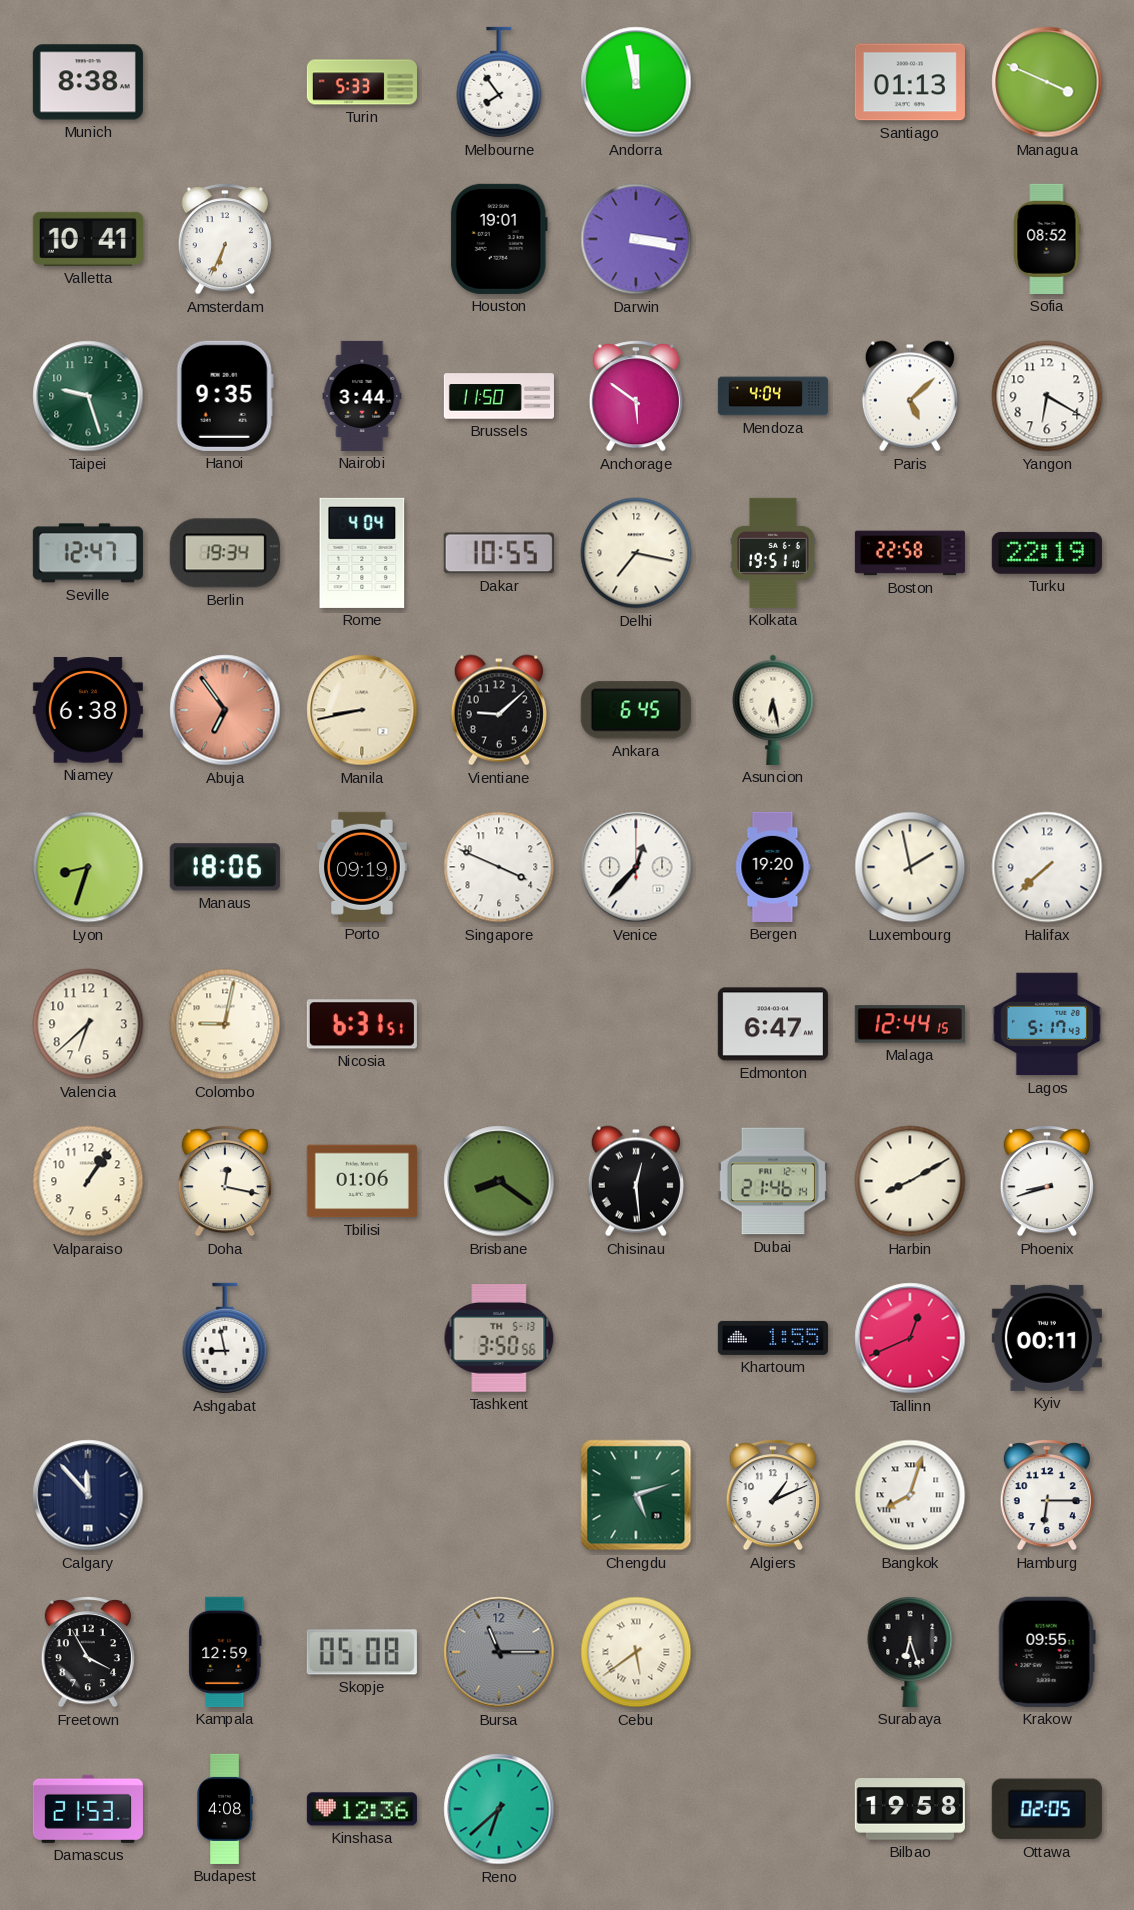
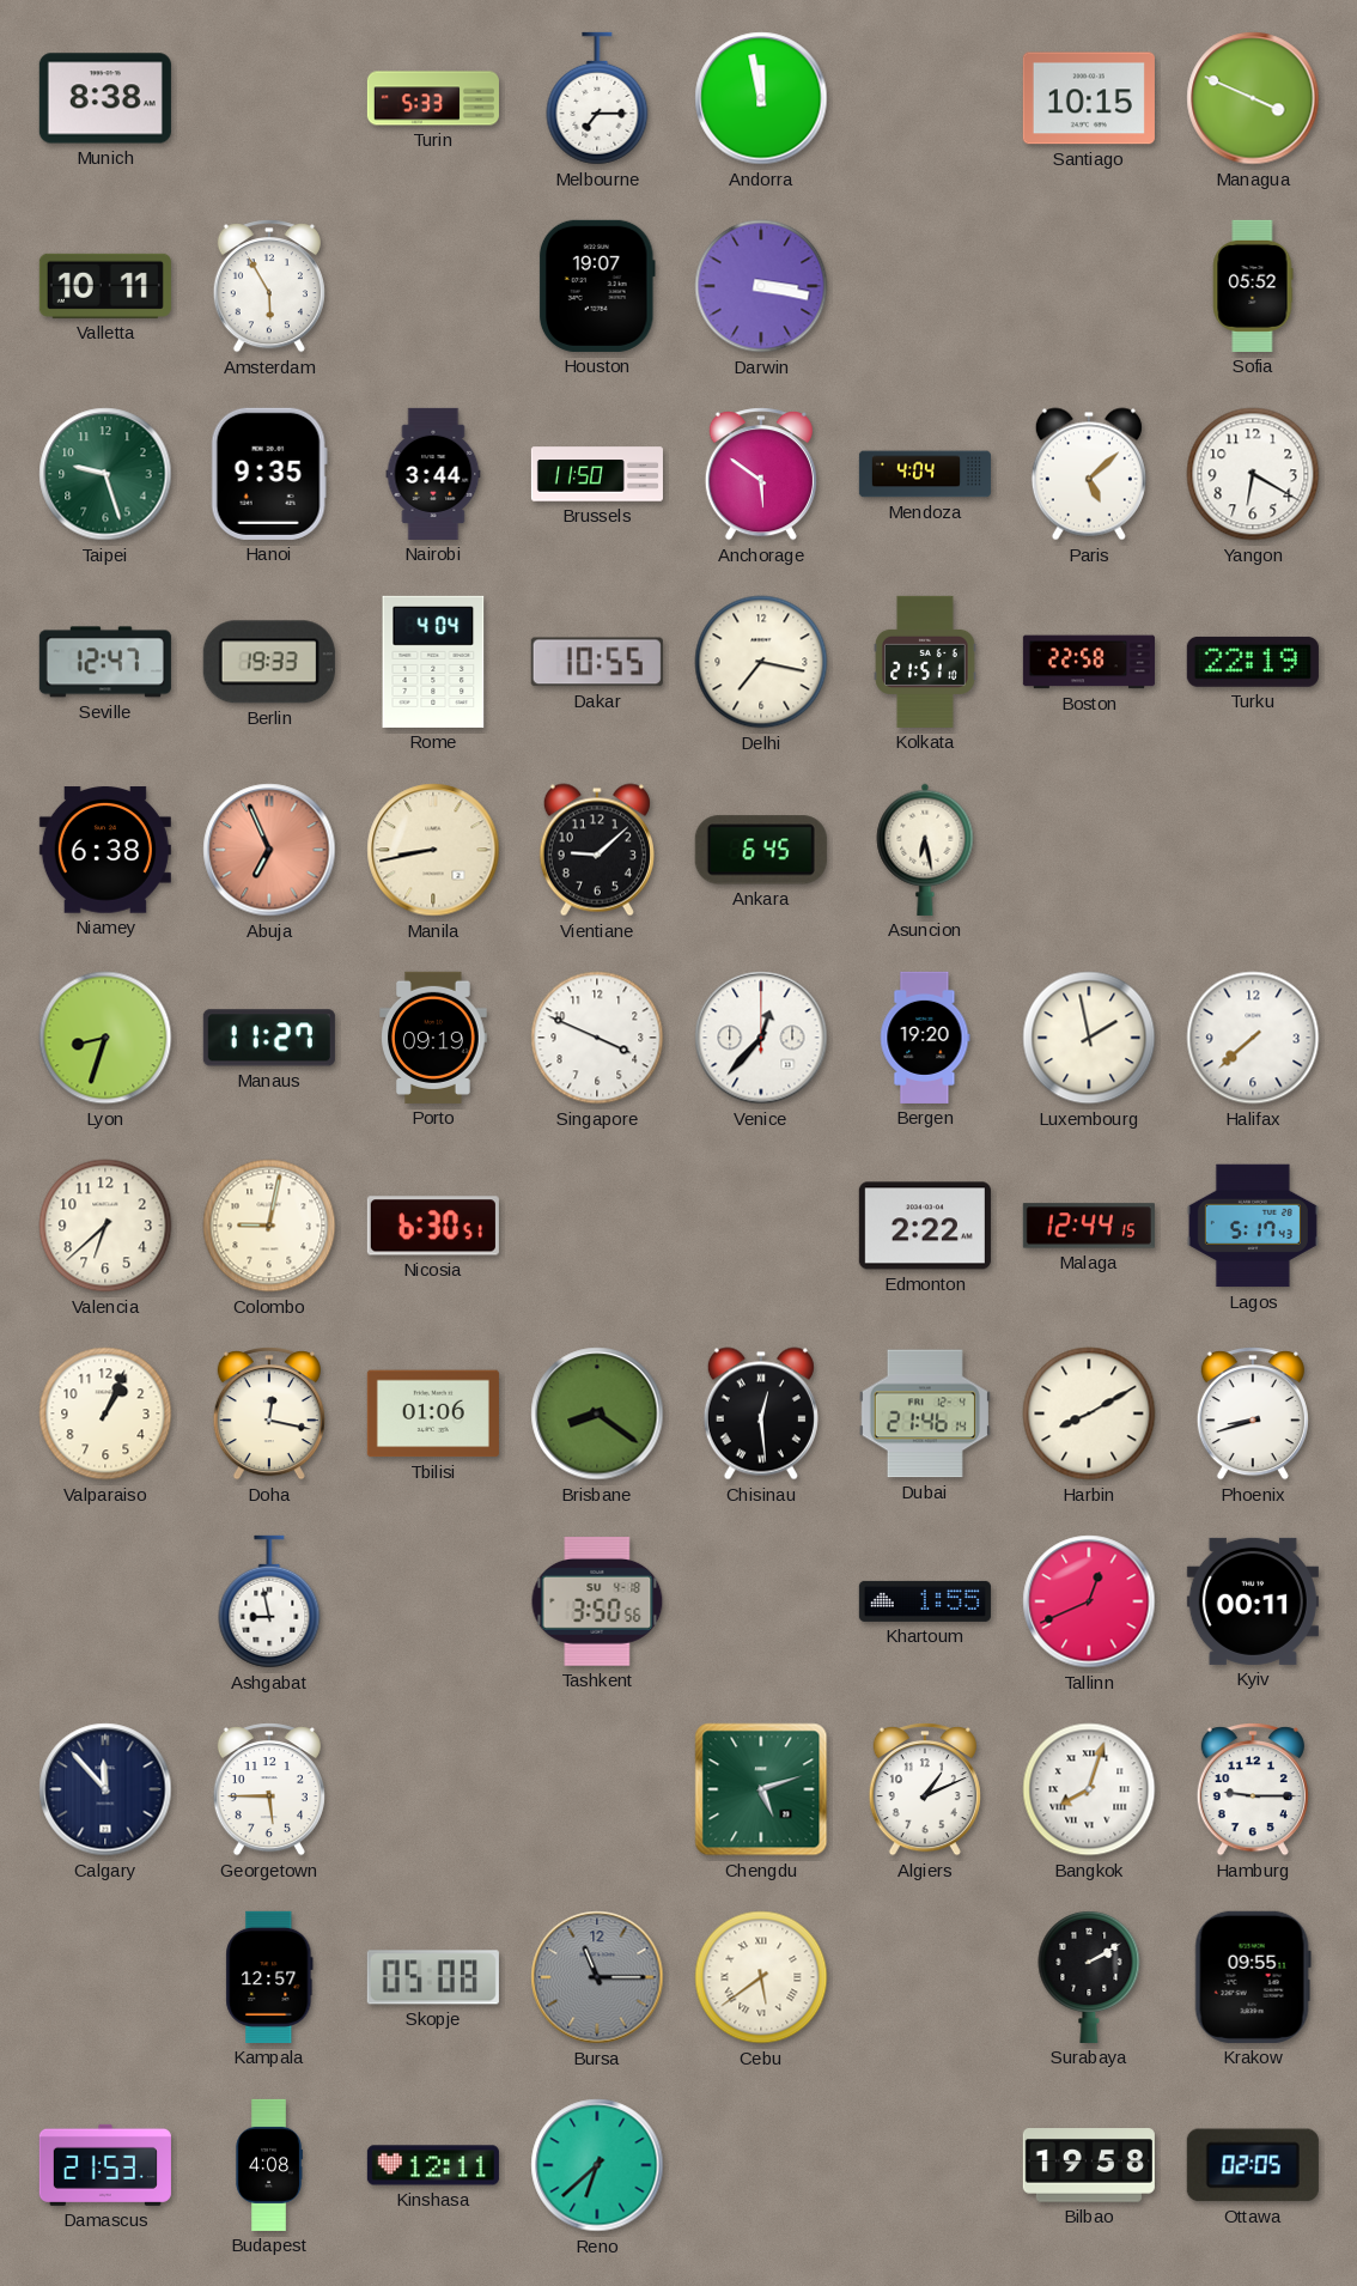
Melbourne: 7:54 -> 7:15
Santiago: 01:13 -> 10:15
Valletta: 10:41 -> 10:11
Amsterdam: 6:34 -> 5:55
Houston: 19:01 -> 19:07
Sofia: 08:52 -> 05:52
Berlin: 19:34 -> 19:33
Kolkata: 19:51 -> 21:51
Abuja: 6:54 -> 6:56
Manaus: 18:06 -> 11:27
Nicosia: 6:31 -> 6:30
Edmonton: 6:47 -> 2:22
Valparaiso: 1:06 -> 1:04
Tashkent date: TH 5-13 -> SU 4-18
Georgetown: none -> 5:45
Hamburg: 6:15 -> 9:15
Freetown: 3:55 -> none
Kampala: 12:59 -> 12:57
Surabaya: 6:27 -> 2:10
Kinshasa: 12:36 -> 12:11
